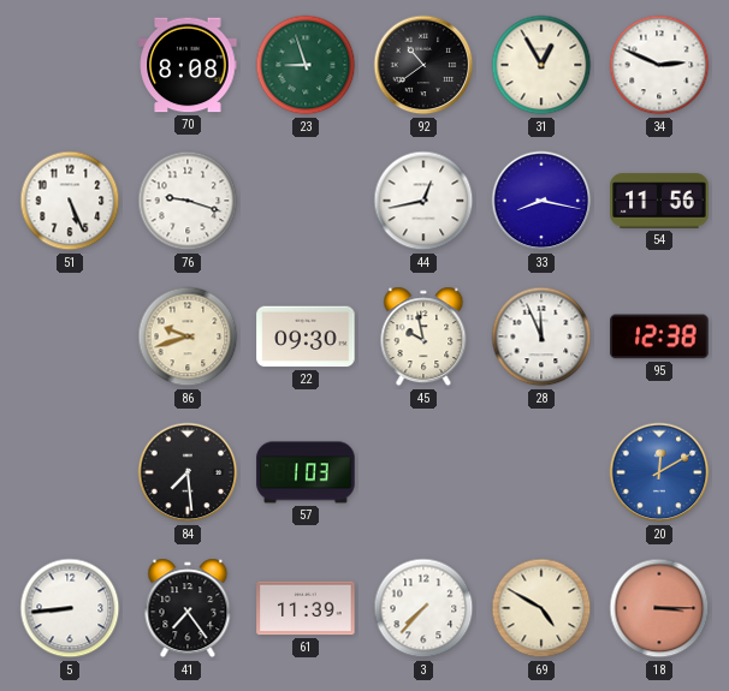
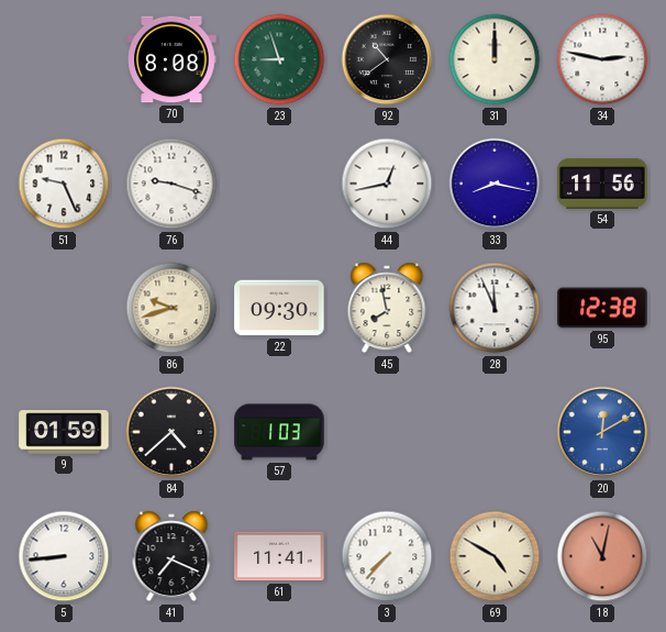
31: 12:55 -> 12:00
34: 2:49 -> 2:47
51: 5:26 -> 9:26
45: 9:58 -> 7:58
9: none -> 01:59
84: 7:29 -> 4:38
41: 7:24 -> 7:19
61: 11:39 -> 11:41
18: 3:15 -> 11:02
